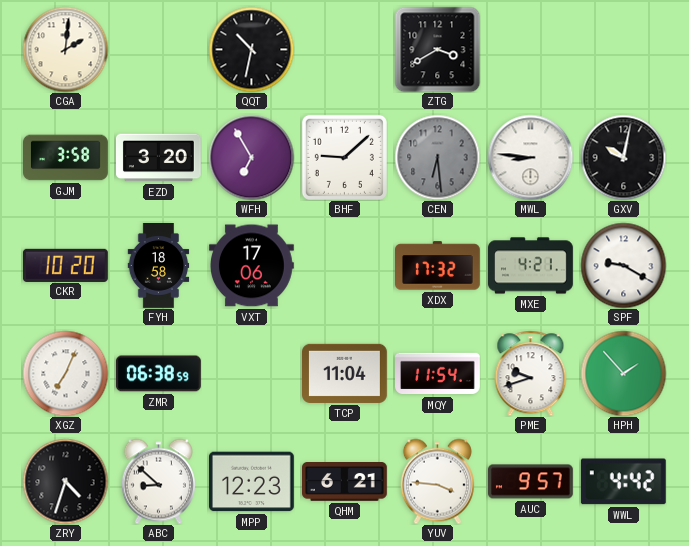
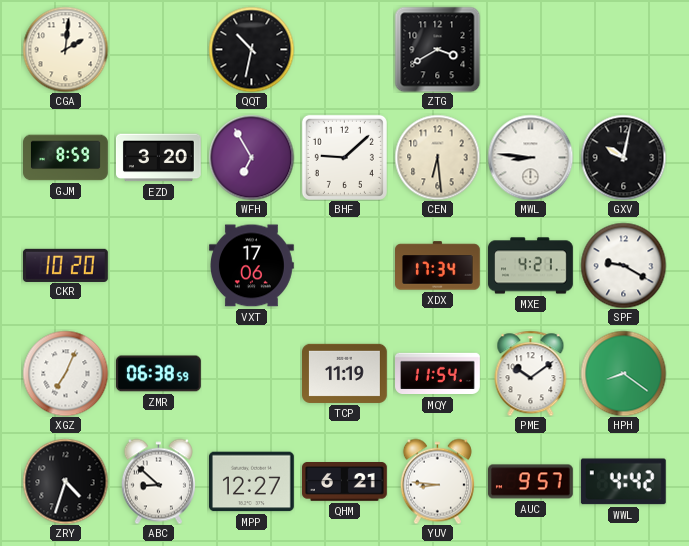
GJM: 3:58 -> 8:59
CEN dial: grey -> cream
FYH: 18:58 -> none
XDX: 17:32 -> 17:34
TCP: 11:04 -> 11:19
PME: 9:42 -> 10:09
HPH: 1:53 -> 8:21
MPP: 12:23 -> 12:27
YUV: 3:46 -> 8:46
